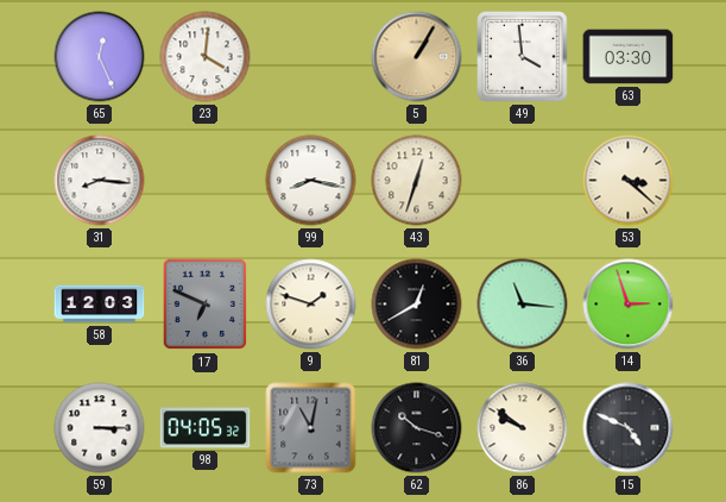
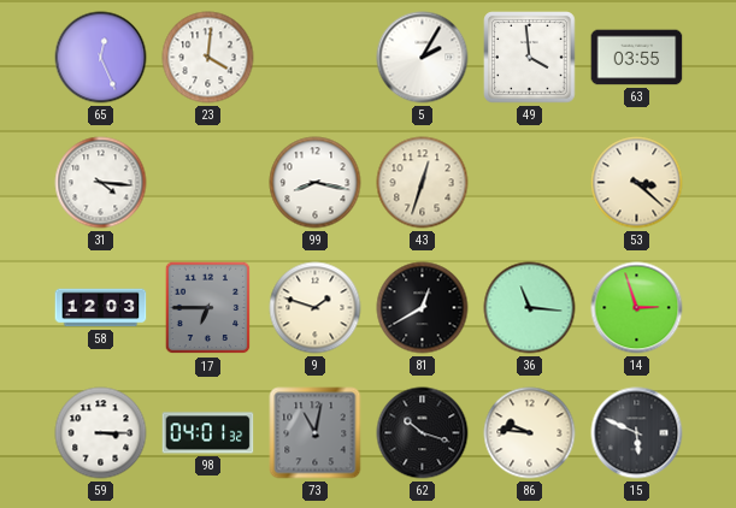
5: 1:05 -> 2:05
5 dial: champagne -> white
63: 03:30 -> 03:55
31: 8:16 -> 4:16
17: 6:49 -> 6:45
98: 04:05 -> 04:01
86: 9:51 -> 9:46
15: 4:49 -> 5:49
